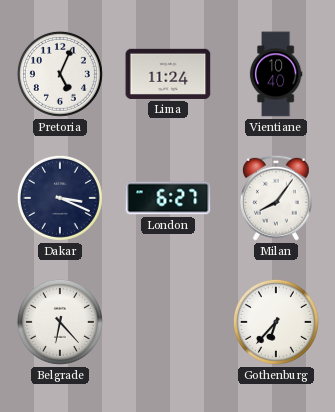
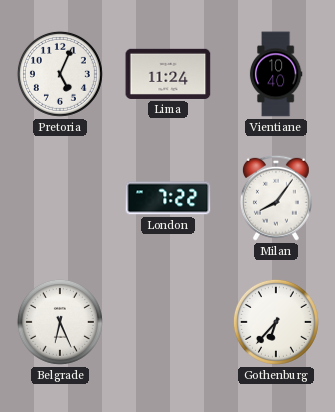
Dakar: 3:19 -> none
London: 6:27 -> 7:22
Belgrade: 6:23 -> 6:26
